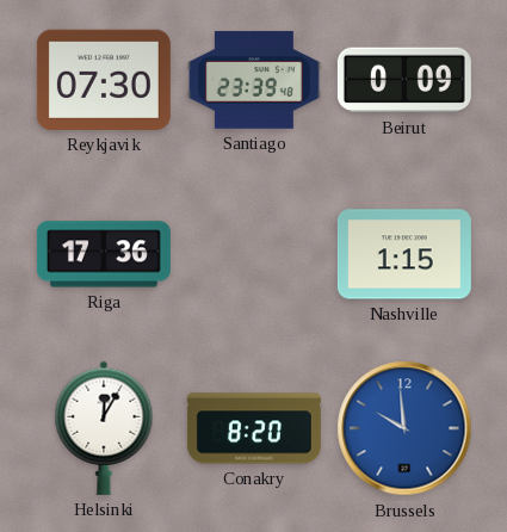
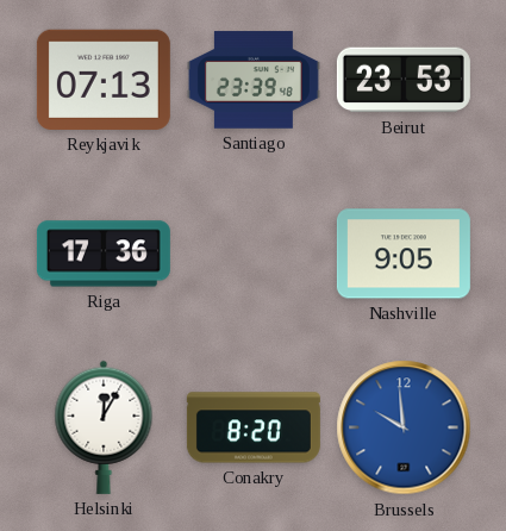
Reykjavik: 07:30 -> 07:13
Beirut: 0:09 -> 23:53
Nashville: 1:15 -> 9:05
